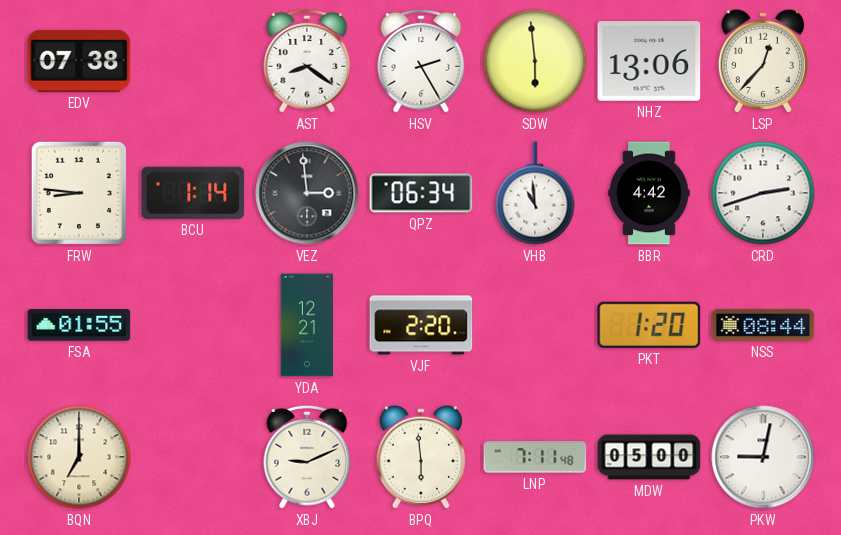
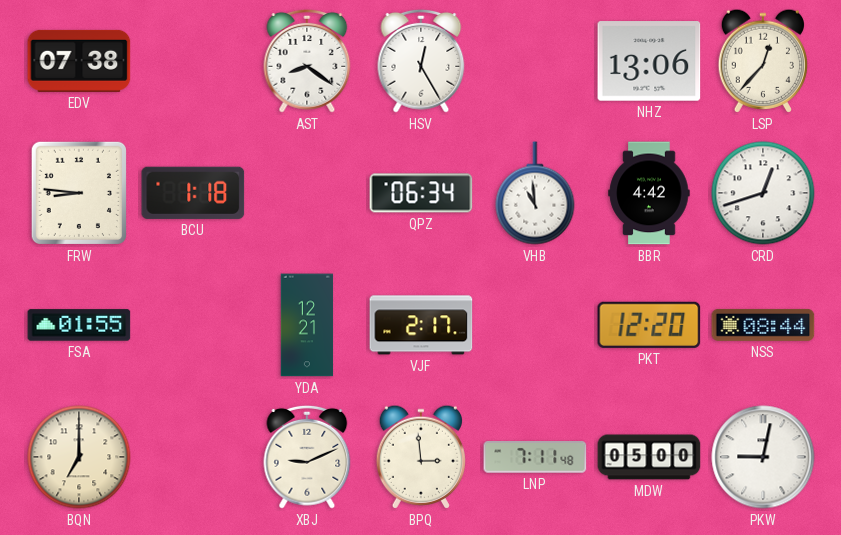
HSV: 2:25 -> 12:25
SDW: 5:59 -> none
BCU: 1:14 -> 1:18
VEZ: 2:59 -> none
CRD: 2:42 -> 12:42
VJF: 2:20 -> 2:17
PKT: 1:20 -> 12:20
BPQ: 5:59 -> 2:59
